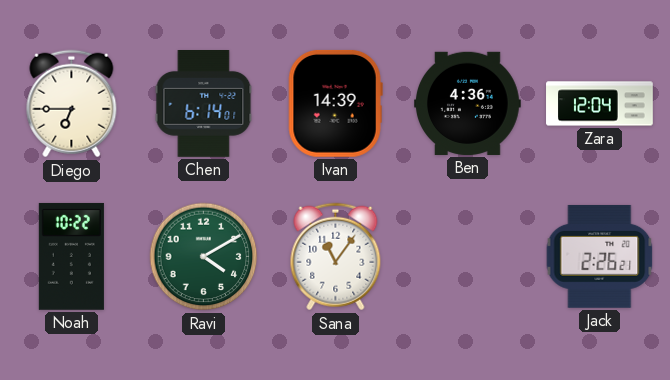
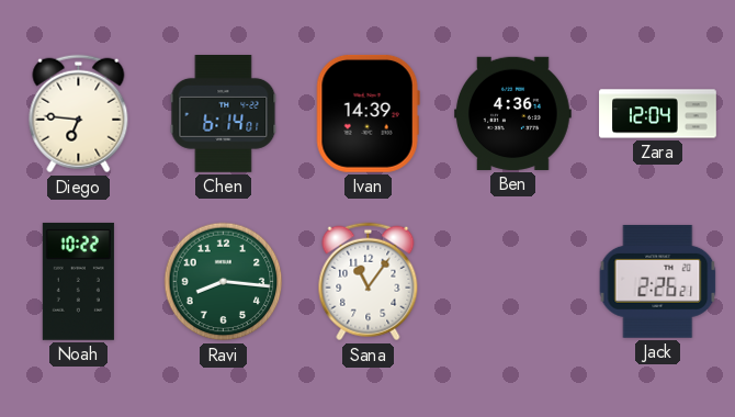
Diego: 6:45 -> 6:46
Ravi: 4:10 -> 8:16
